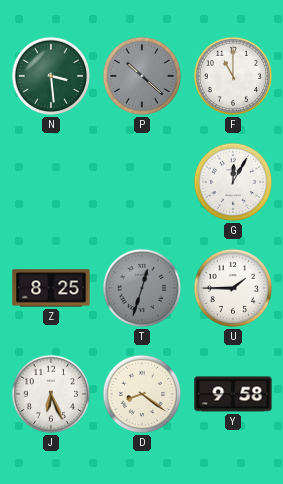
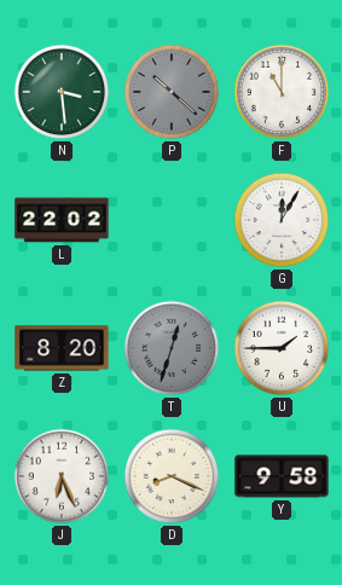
L: none -> 22:02
Z: 8:25 -> 8:20
D: 8:21 -> 8:19
